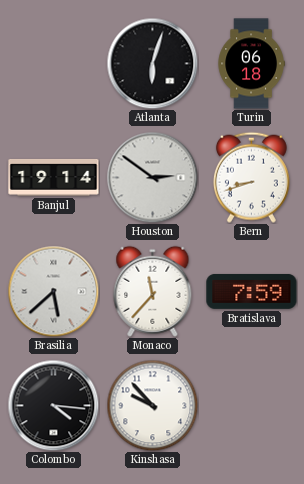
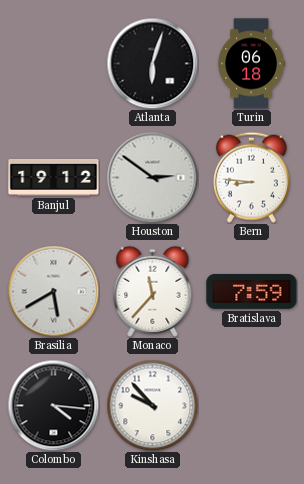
Banjul: 19:14 -> 19:12
Bern: 8:42 -> 8:46
Brasilia: 5:38 -> 5:40
